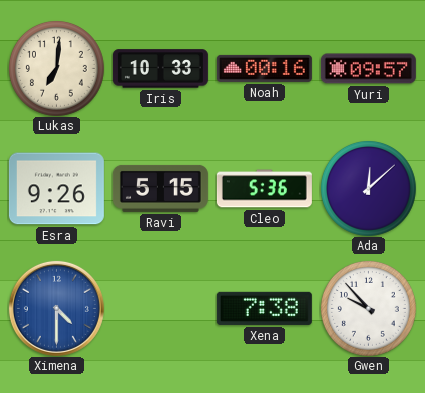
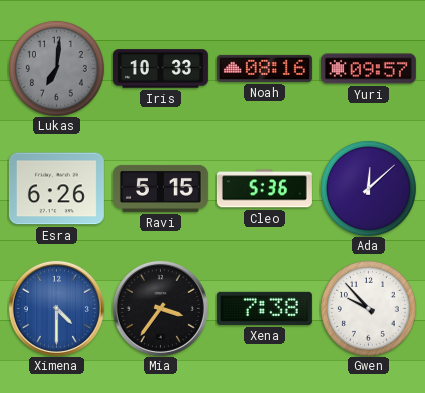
Lukas dial: cream -> grey
Noah: 00:16 -> 08:16
Esra: 9:26 -> 6:26
Mia: none -> 3:36
